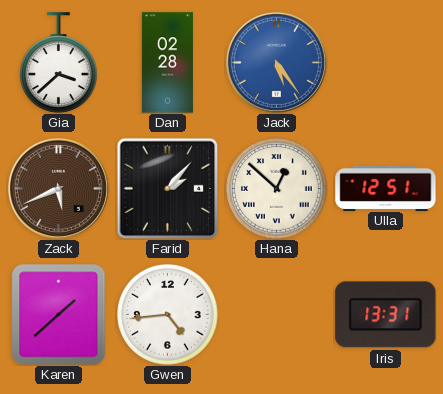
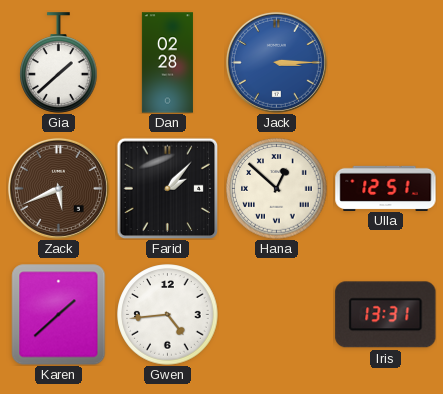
Gia: 3:38 -> 1:38
Jack: 5:24 -> 3:15
